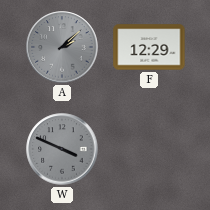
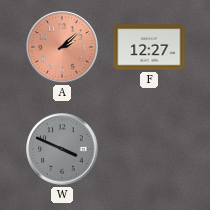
A dial: grey -> salmon
F: 12:29 -> 12:27
